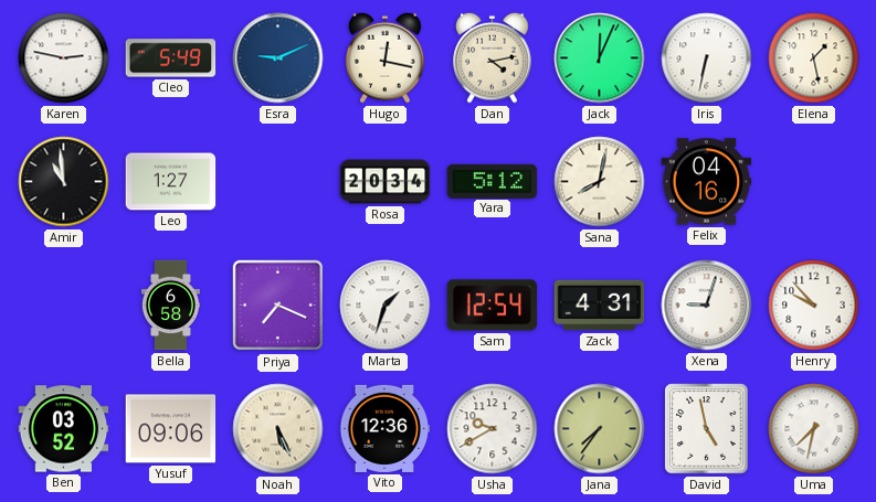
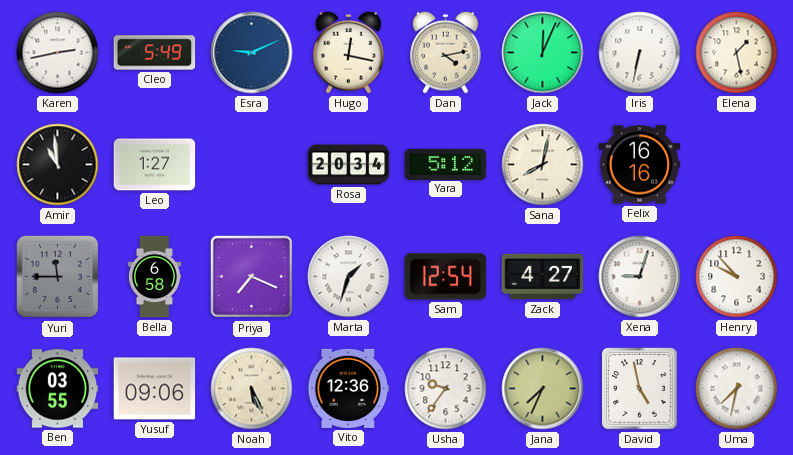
Karen: 2:47 -> 2:43
Felix: 04:16 -> 16:16
Yuri: none -> 11:45
Zack: 4:31 -> 4:27
Ben: 03:52 -> 03:55
Usha: 9:40 -> 9:36
Jana: 7:36 -> 7:34
